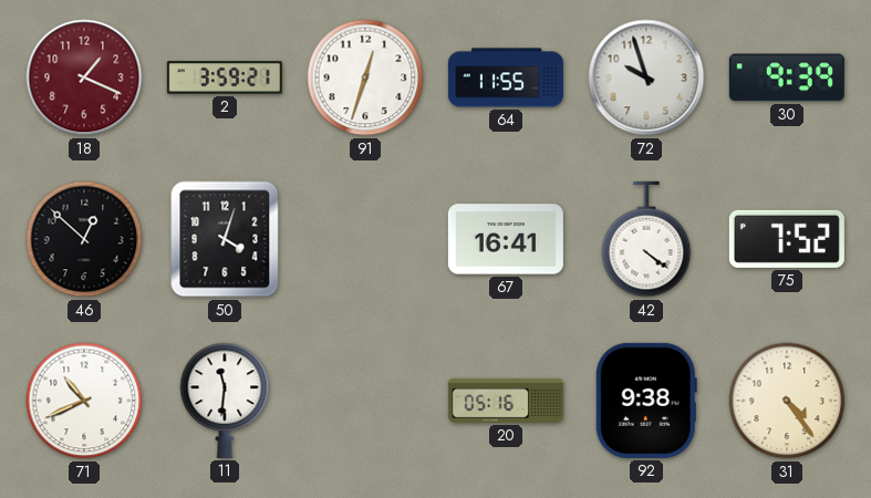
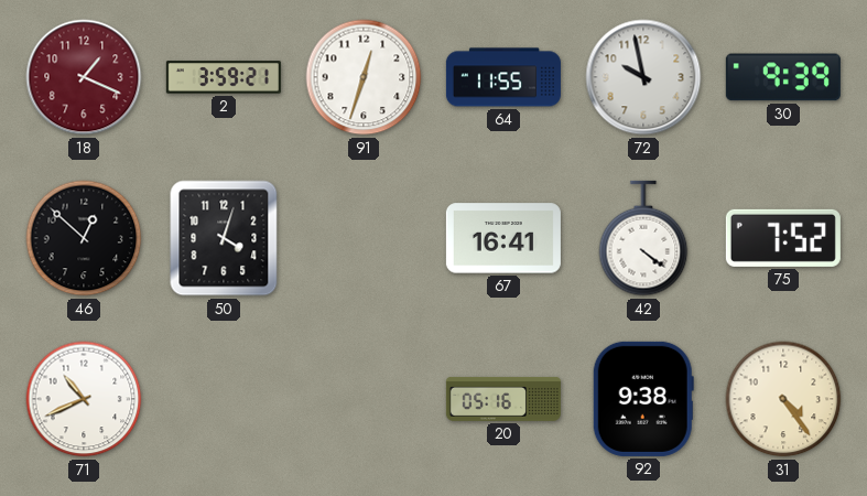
72: 9:57 -> 9:58
11: 11:31 -> none
